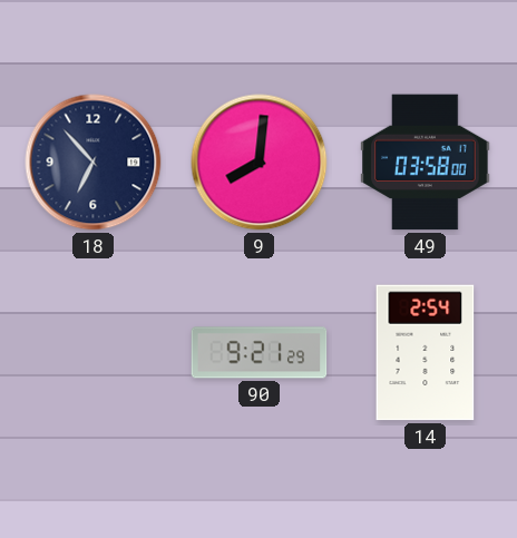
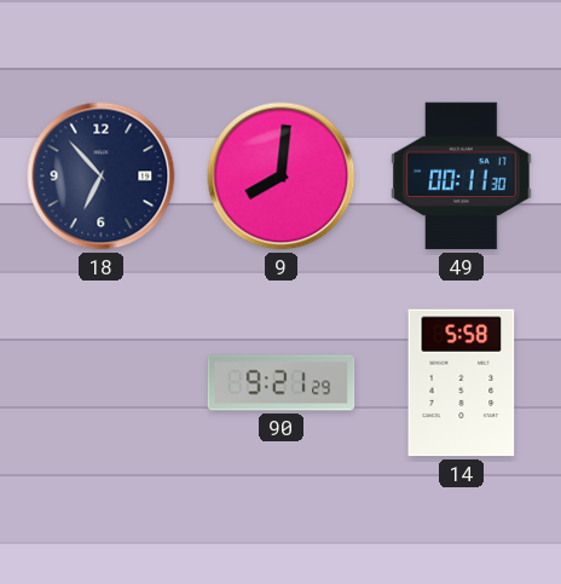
49: 03:58 -> 00:11
14: 2:54 -> 5:58
